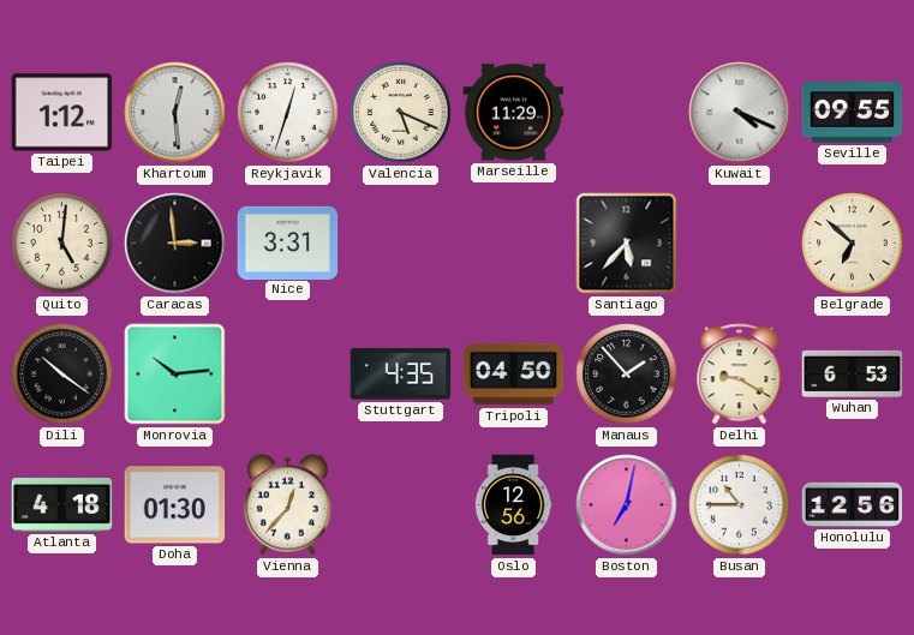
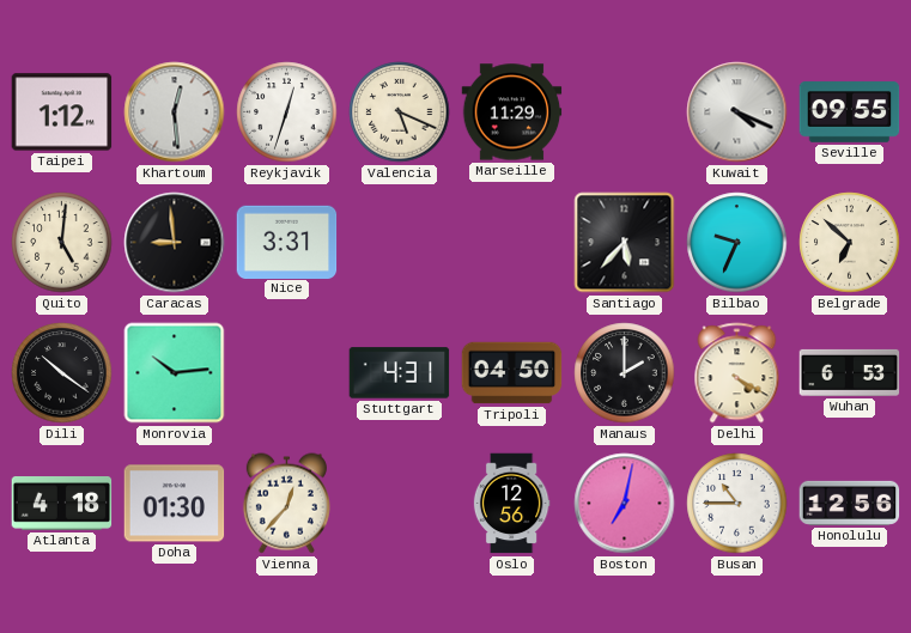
Caracas: 2:59 -> 8:59
Bilbao: none -> 9:34
Stuttgart: 4:35 -> 4:31
Manaus: 1:53 -> 2:00
Delhi: 9:20 -> 4:20
